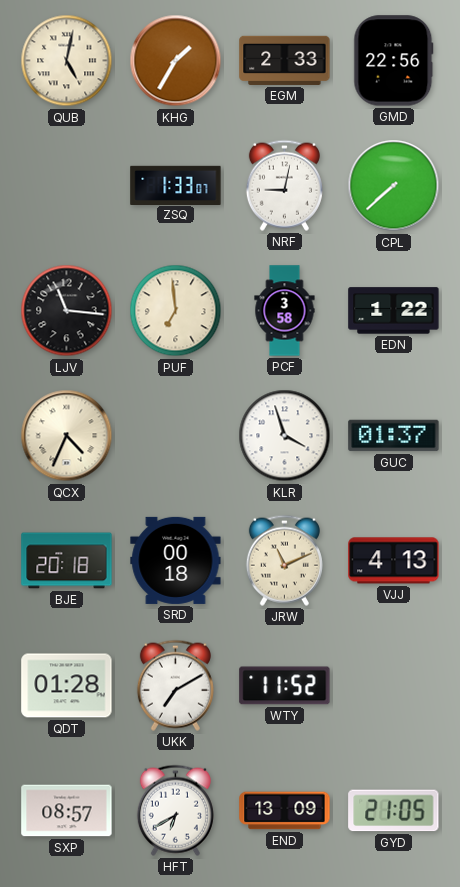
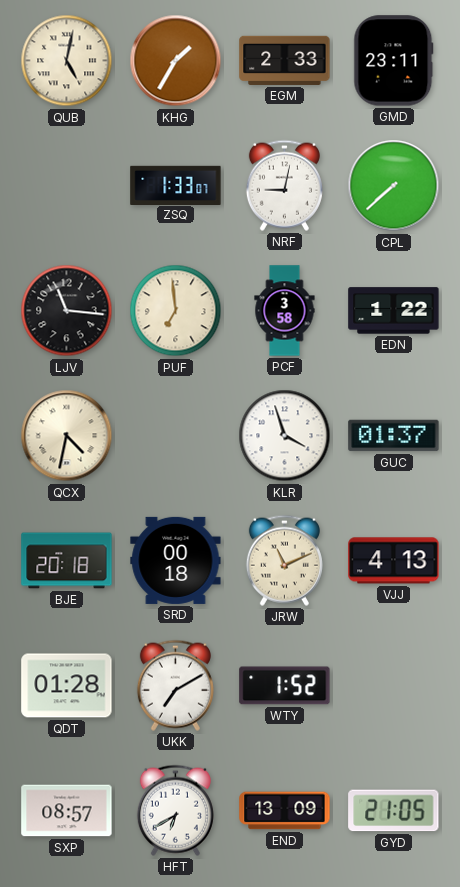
GMD: 22:56 -> 23:11
QCX: 4:34 -> 4:32
WTY: 11:52 -> 1:52
